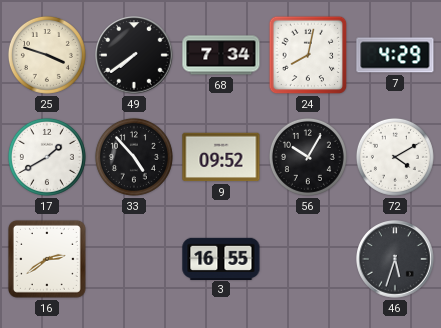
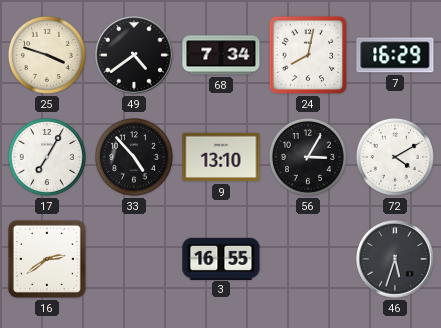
49: 7:39 -> 4:39
7: 4:29 -> 16:29
17: 1:40 -> 7:05
9: 09:52 -> 13:10
56: 10:05 -> 3:05
